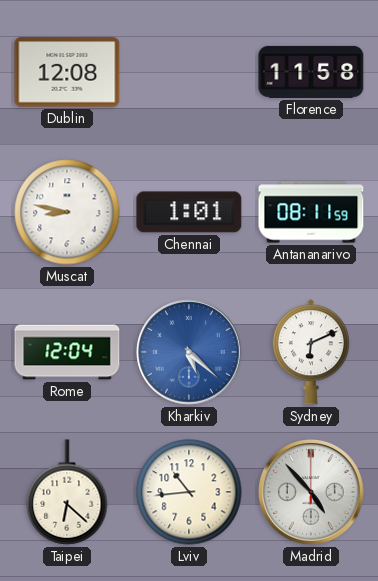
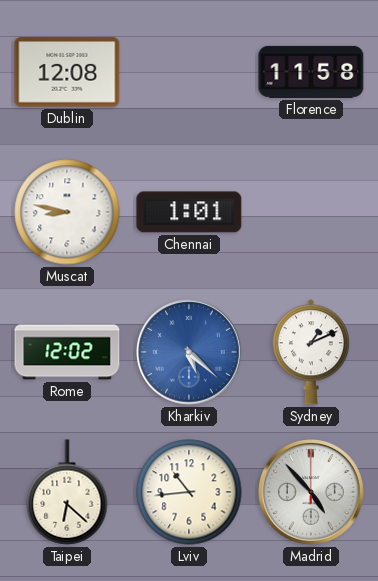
Antananarivo: 08:11 -> none
Rome: 12:04 -> 12:02
Sydney: 6:11 -> 1:11
